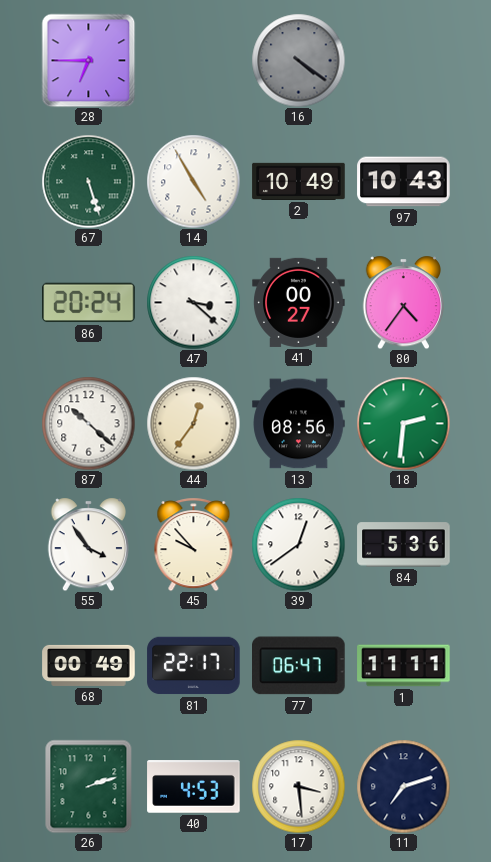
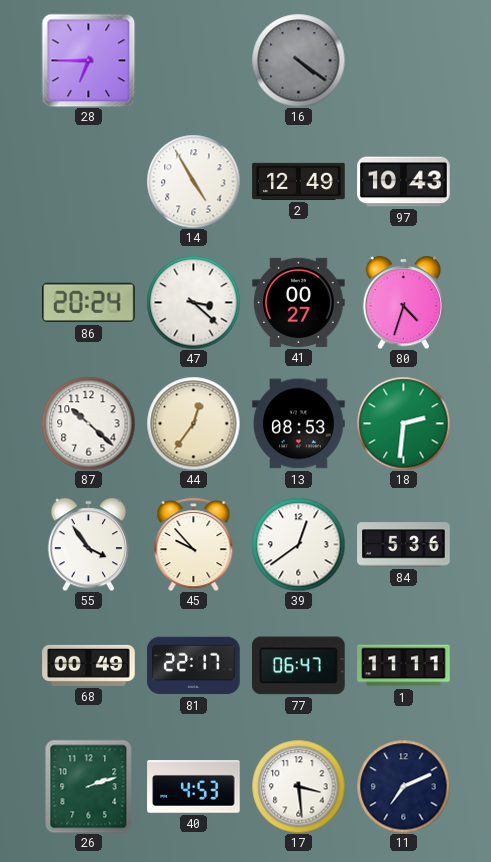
67: 5:27 -> none
2: 10:49 -> 12:49
80: 4:36 -> 4:33
13: 08:56 -> 08:53
11: 7:12 -> 7:11
